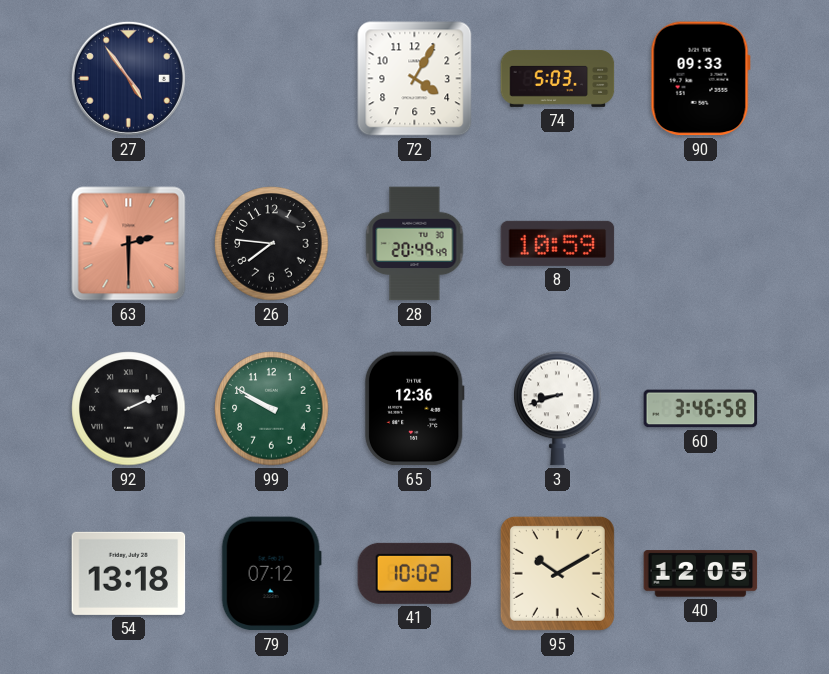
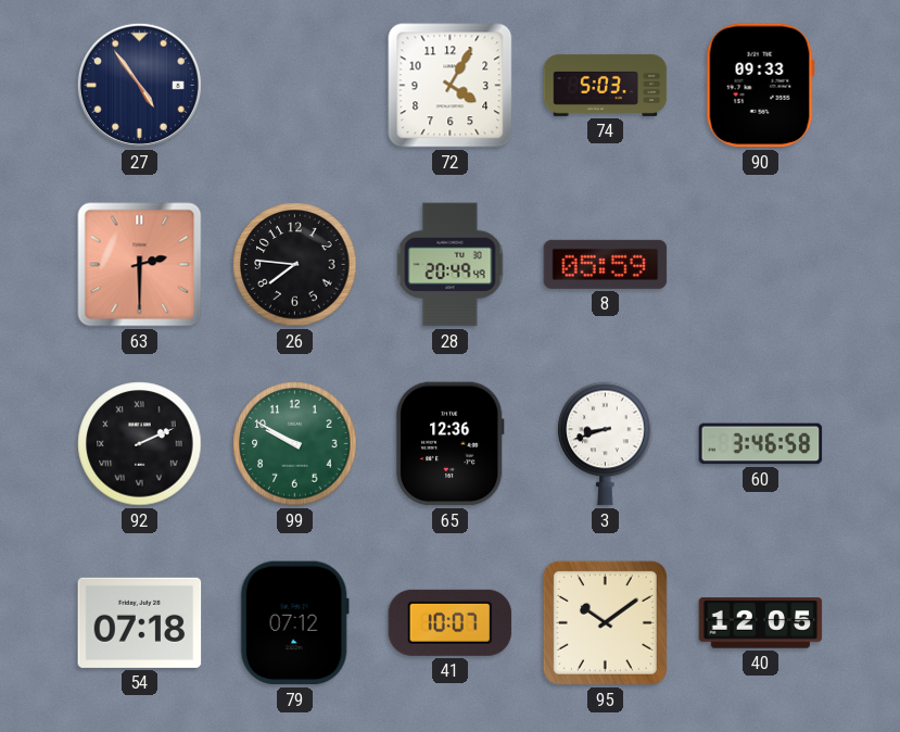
8: 10:59 -> 05:59
54: 13:18 -> 07:18
41: 10:02 -> 10:07
95: 10:10 -> 10:09
